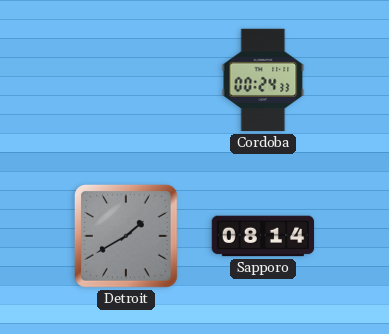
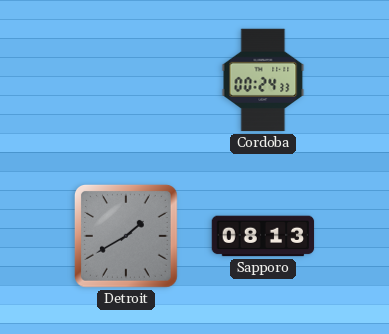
Sapporo: 08:14 -> 08:13
